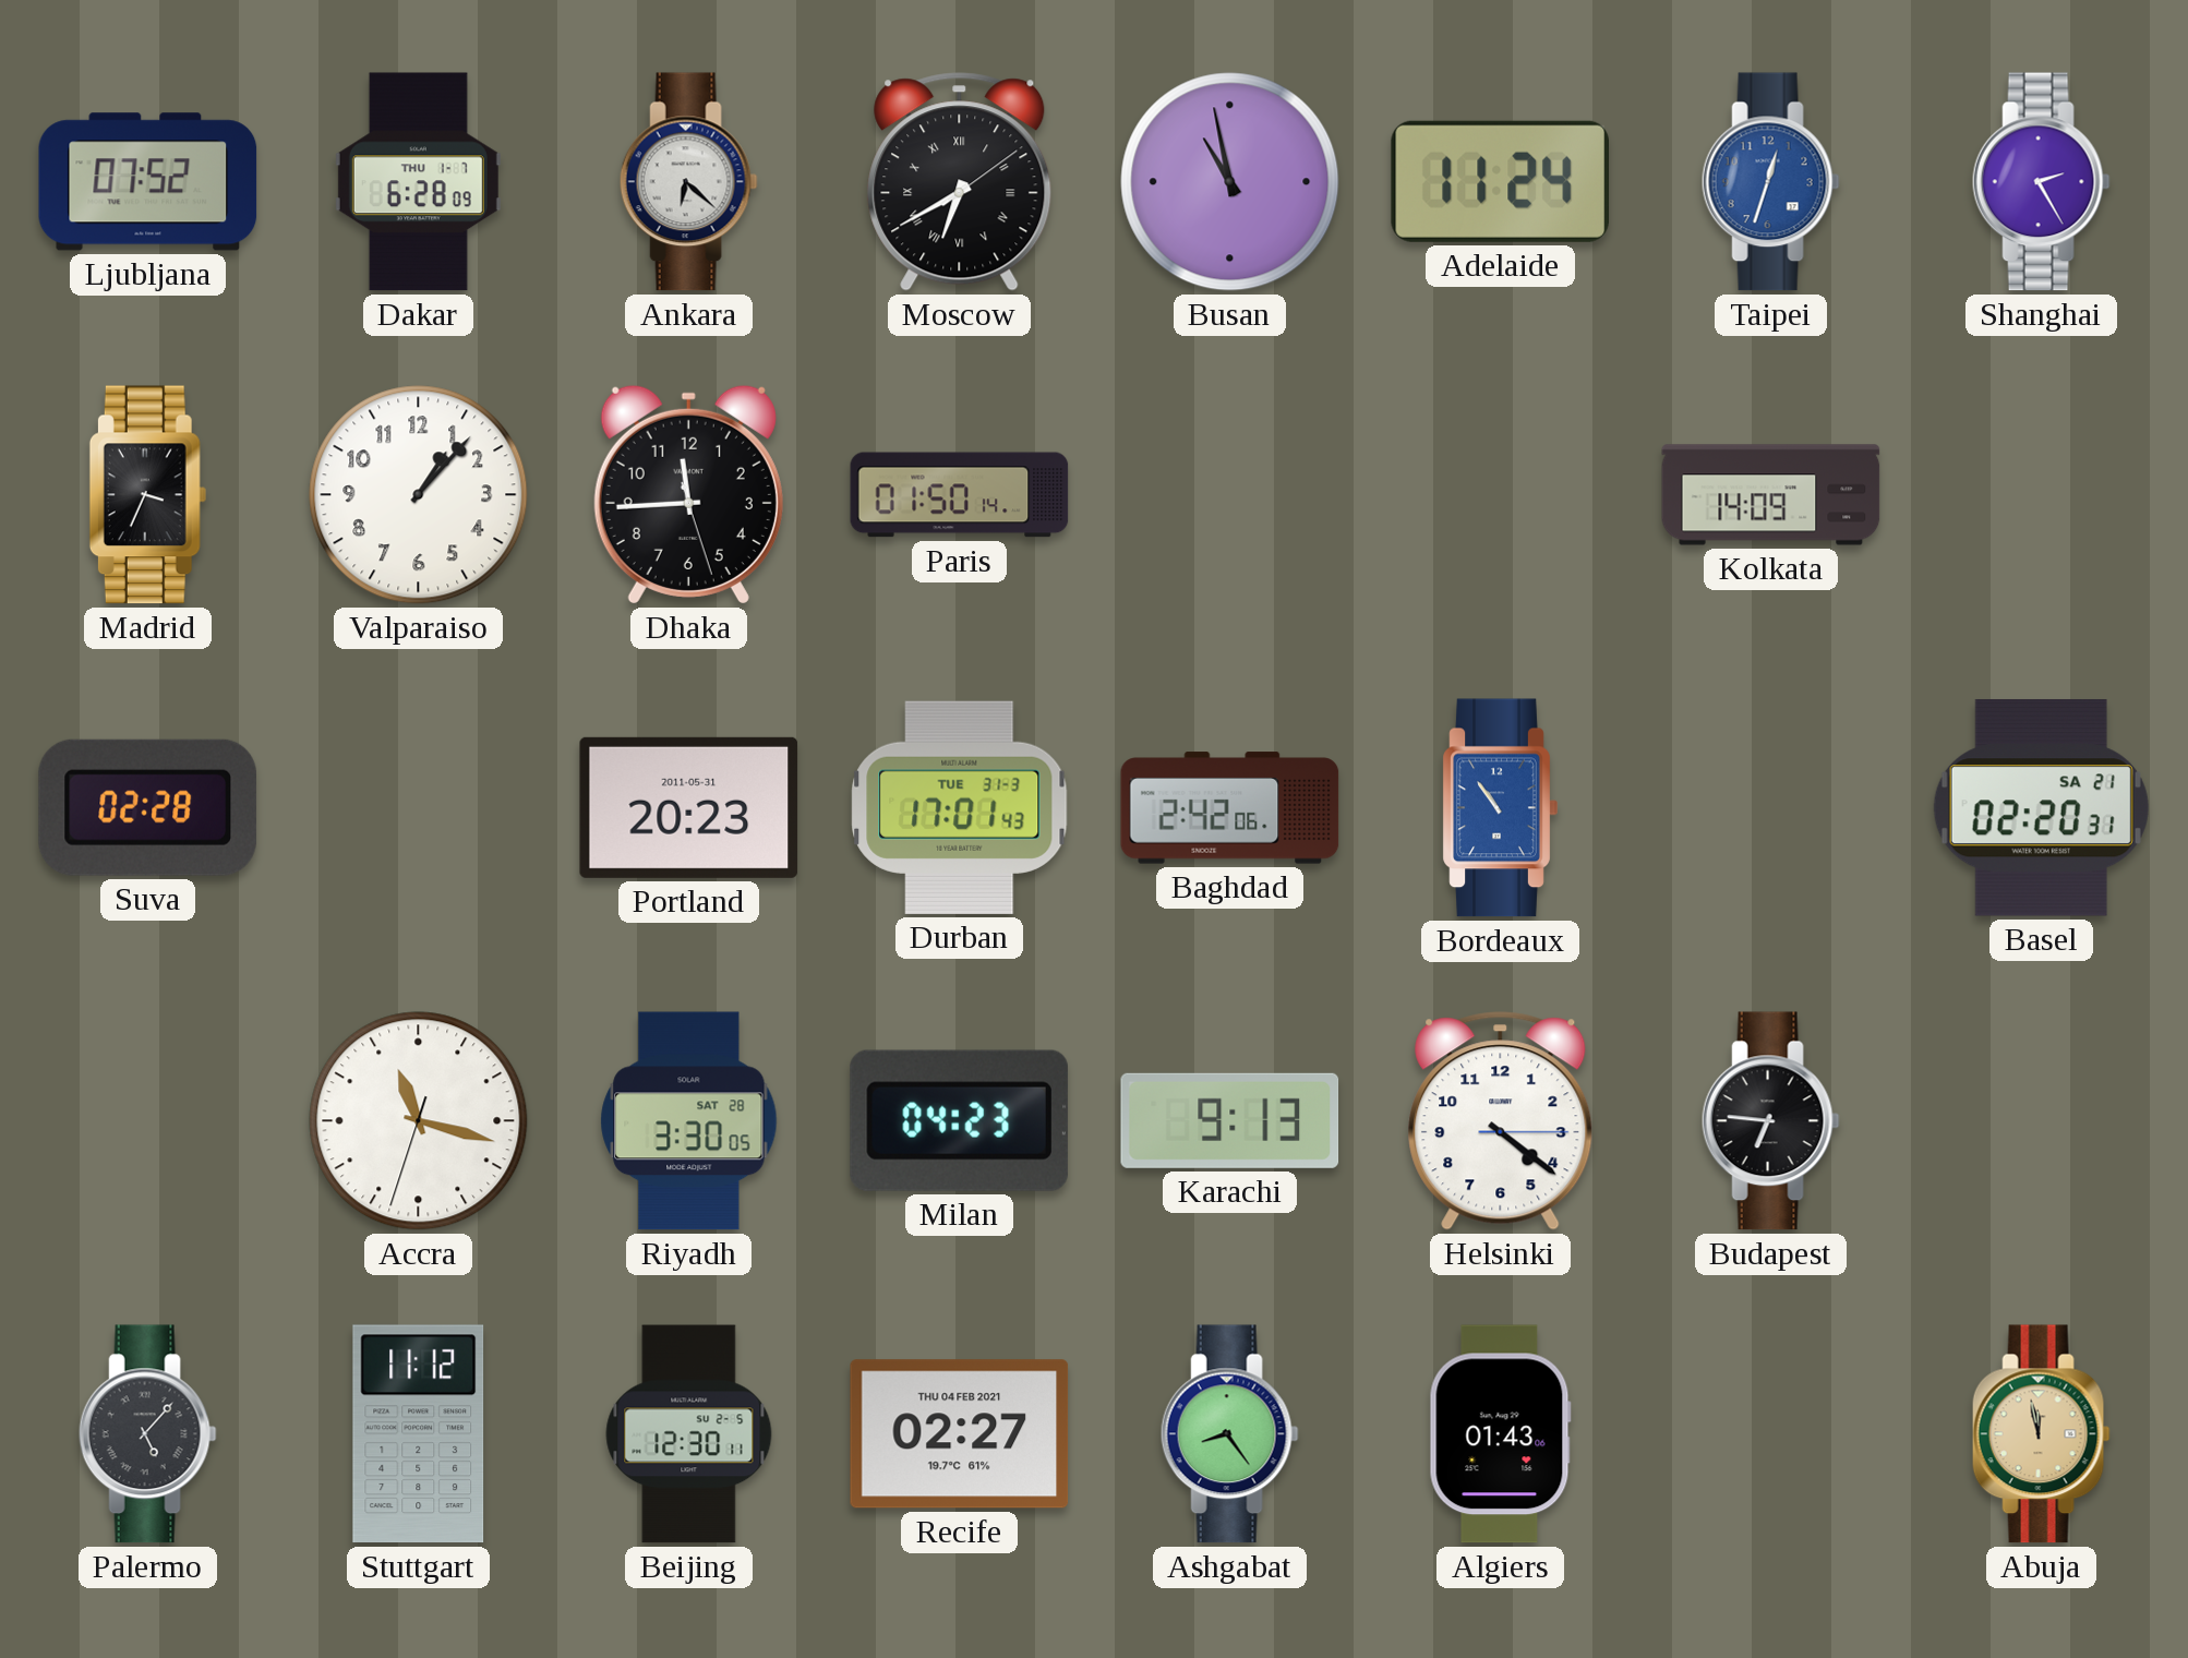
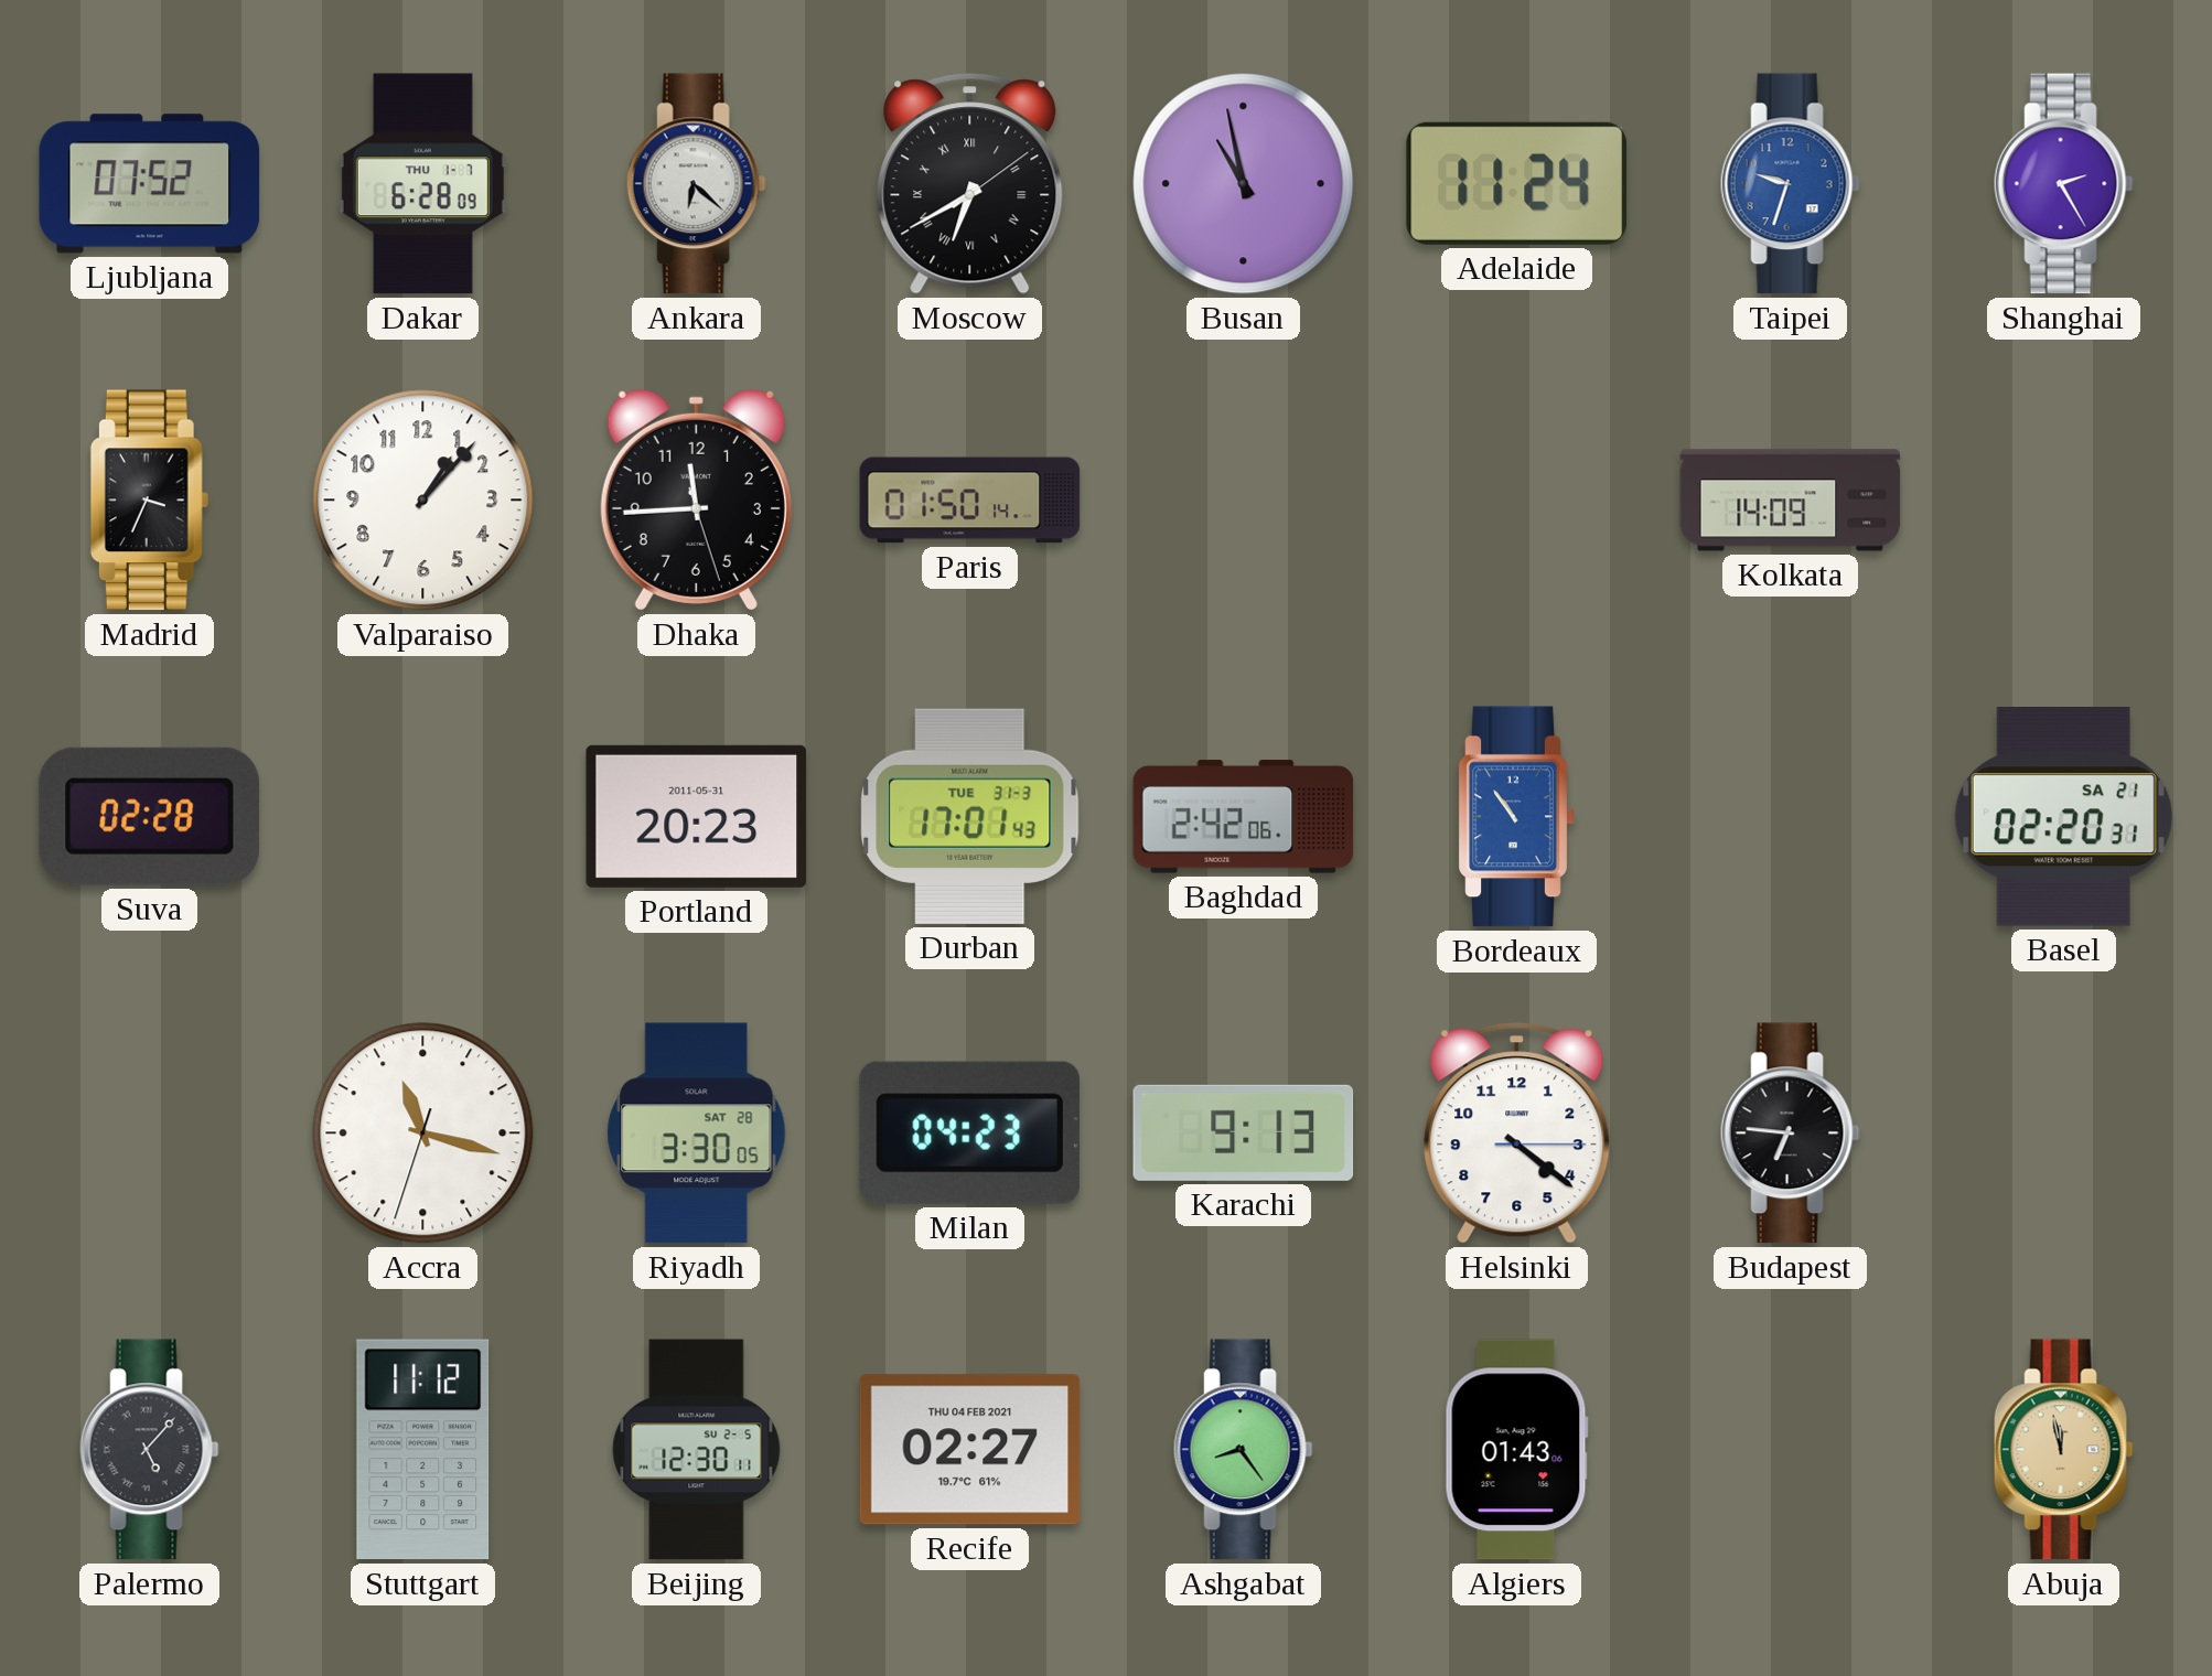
Taipei: 12:33 -> 9:33
